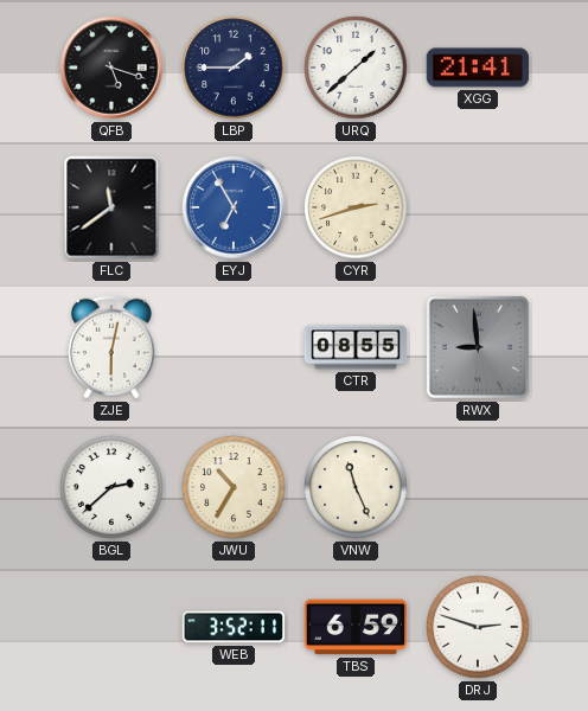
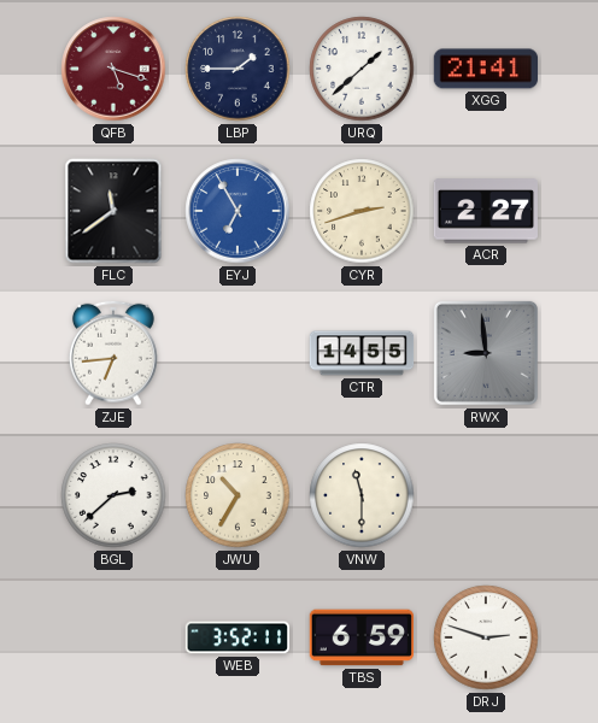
QFB dial: black -> burgundy
ACR: none -> 2:27
ZJE: 6:02 -> 6:44
CTR: 08:55 -> 14:55
VNW: 11:26 -> 11:30
